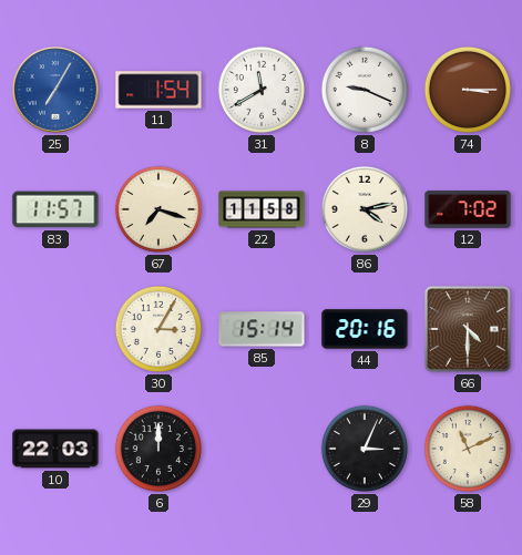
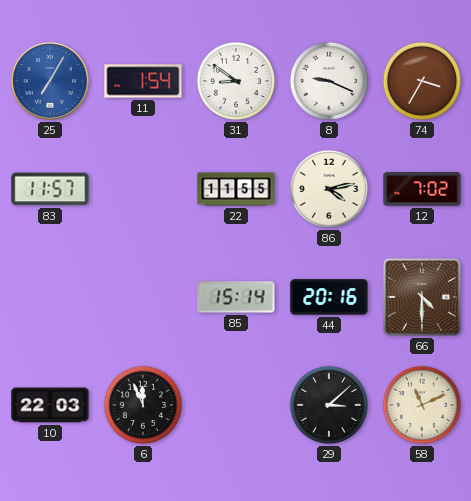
31: 11:40 -> 8:51
74: 3:15 -> 3:35
67: 7:18 -> none
22: 11:58 -> 11:55
30: 3:05 -> none
6: 12:00 -> 11:56
29: 3:04 -> 3:08
